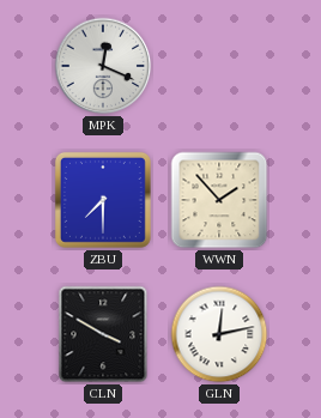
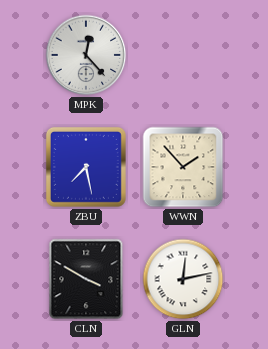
MPK: 12:19 -> 12:23
ZBU: 7:30 -> 7:28
